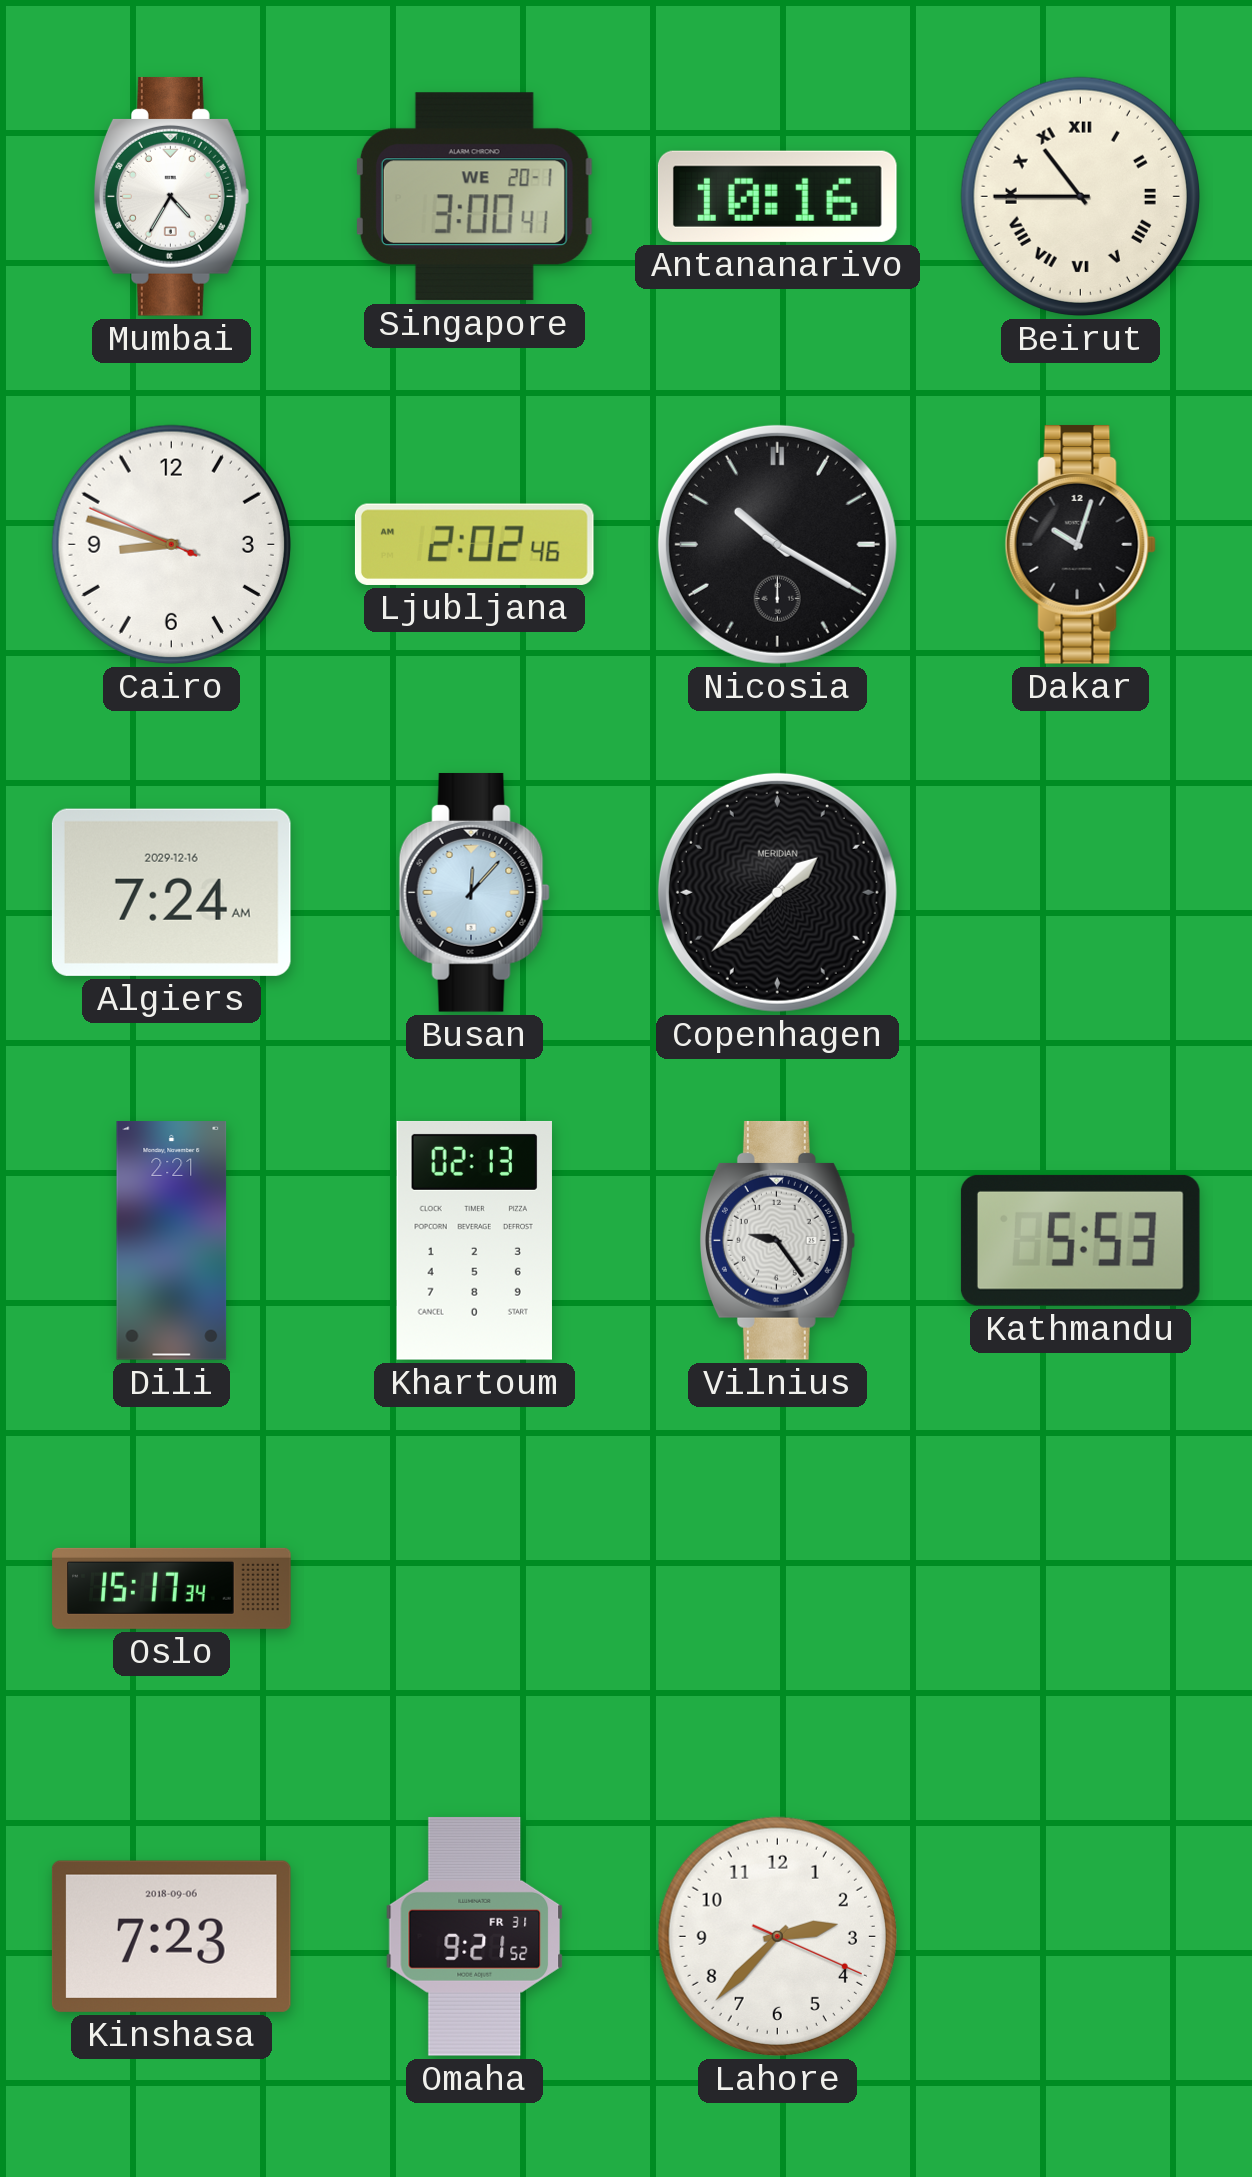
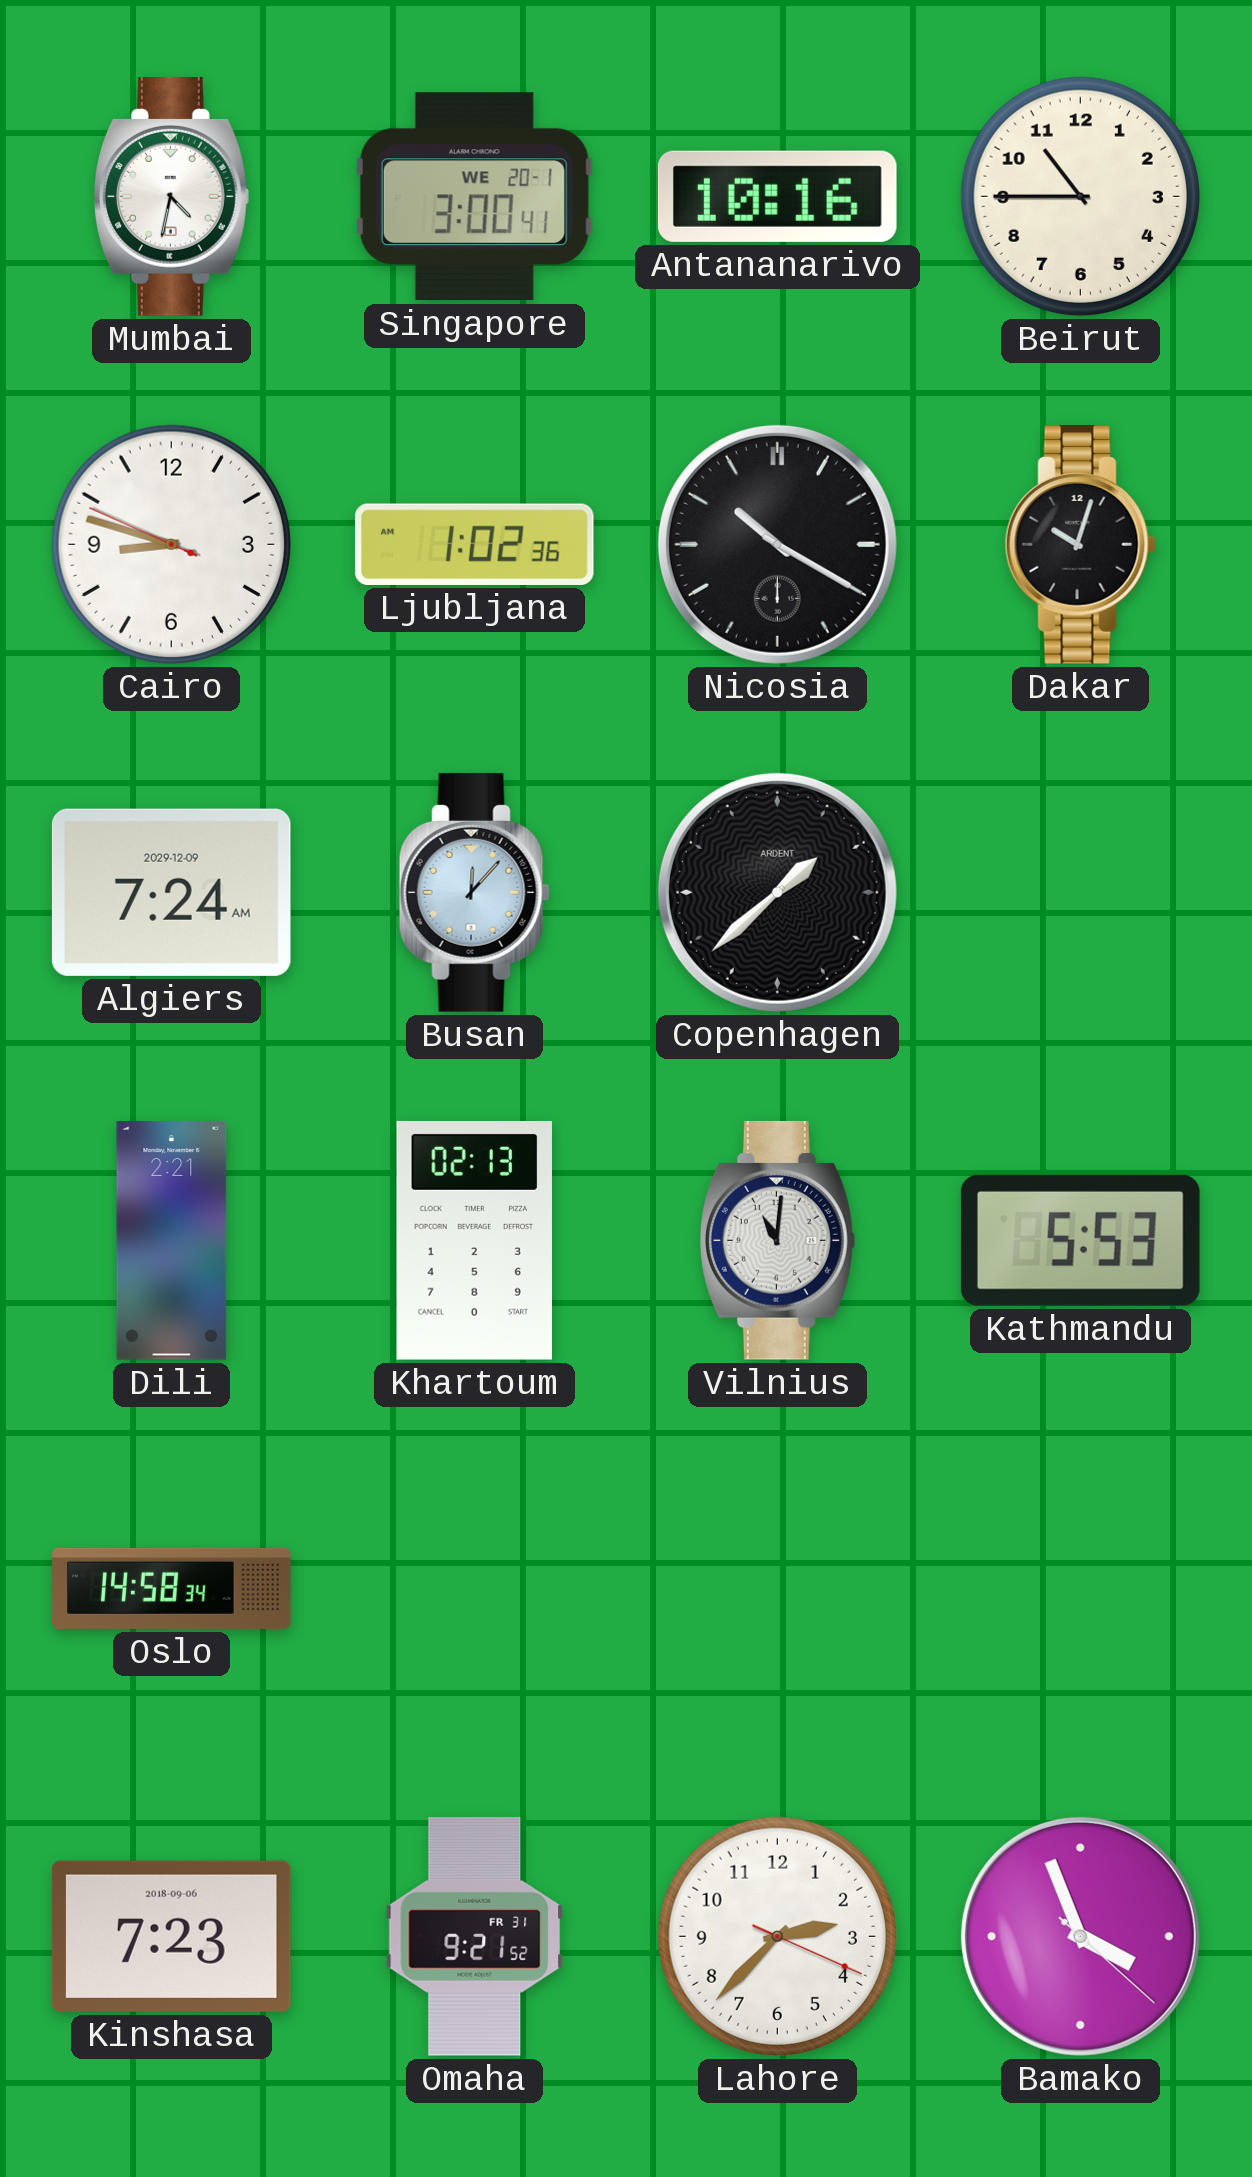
Mumbai: 4:35 -> 4:32
Beirut numerals: Roman -> Arabic
Ljubljana: 2:02 -> 1:02
Algiers date: 2029-12-16 -> 2029-12-09
Copenhagen brand: MERIDIAN -> ARDENT
Vilnius: 9:24 -> 11:01
Oslo: 15:17 -> 14:58
Bamako: none -> 3:56
